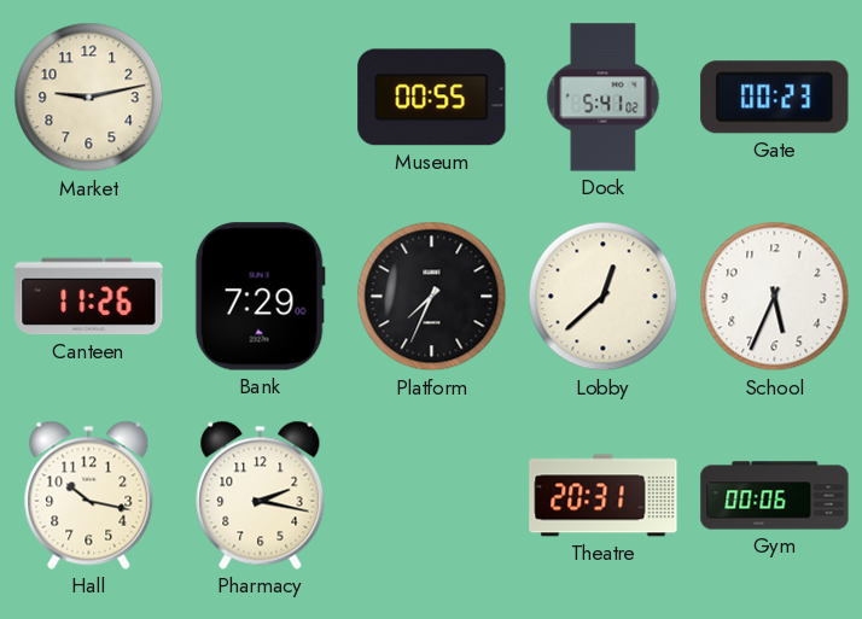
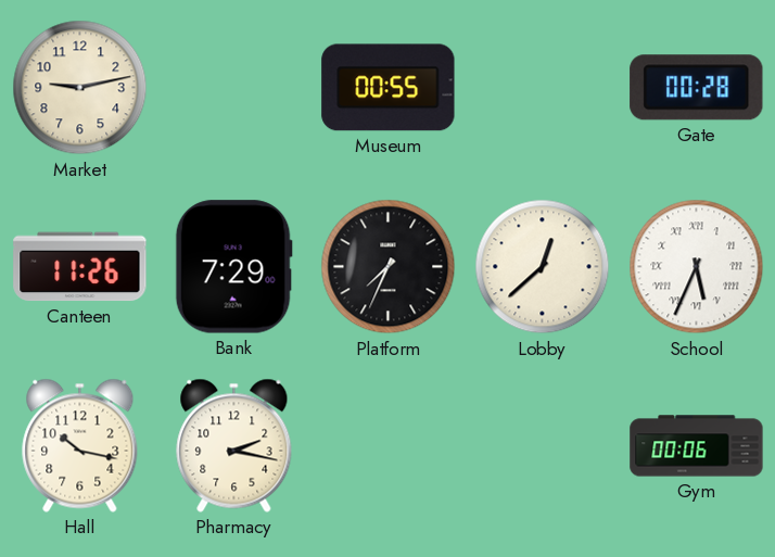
Dock: 5:41 -> none
Gate: 00:23 -> 00:28
School numerals: Arabic -> Roman
Theatre: 20:31 -> none
